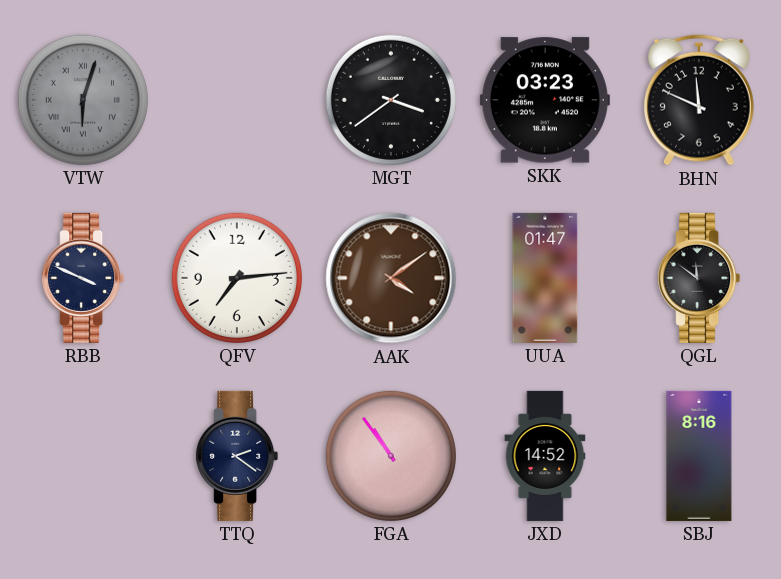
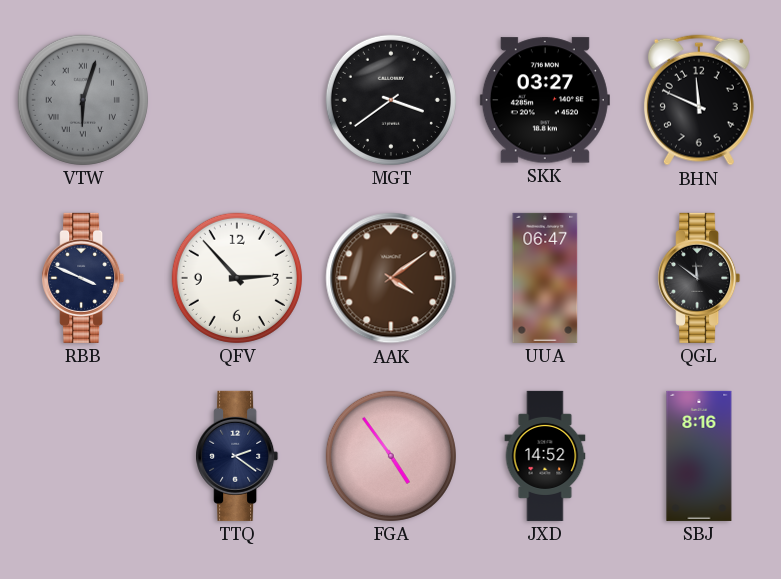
SKK: 03:23 -> 03:27
QFV: 7:14 -> 2:53
UUA: 01:47 -> 06:47
FGA: 10:54 -> 4:54
